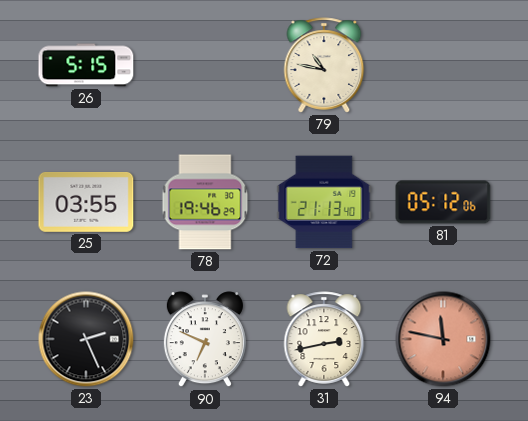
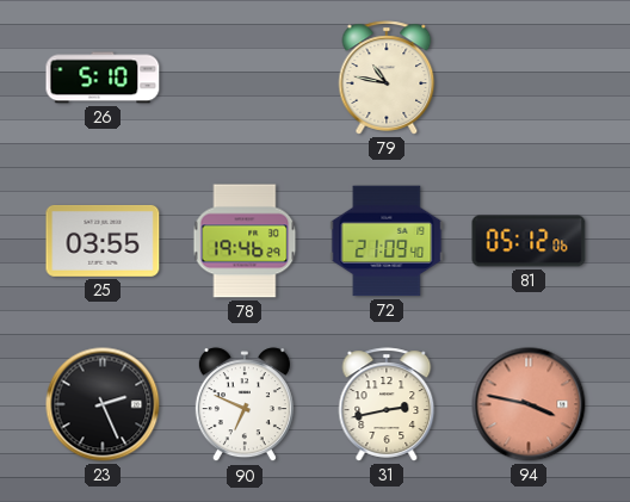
26: 5:15 -> 5:10
72: 21:13 -> 21:09
94: 11:47 -> 3:47
